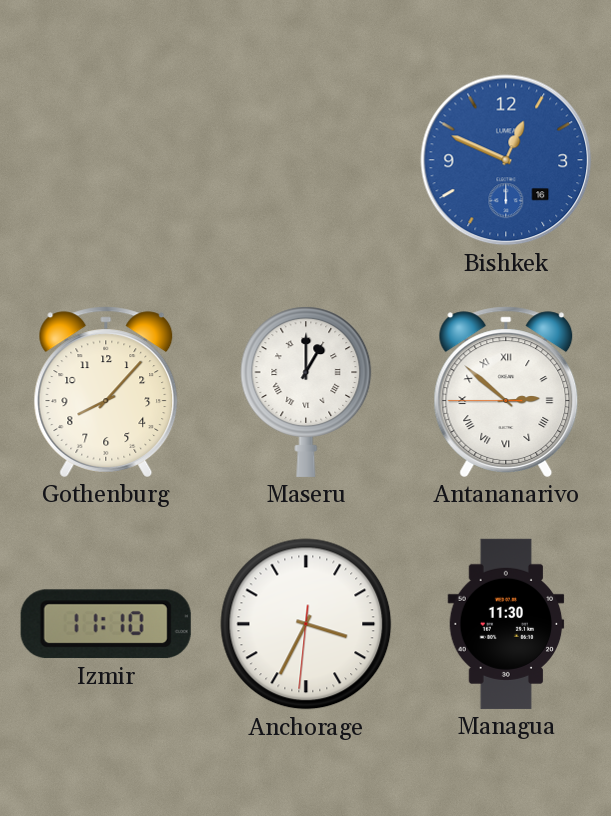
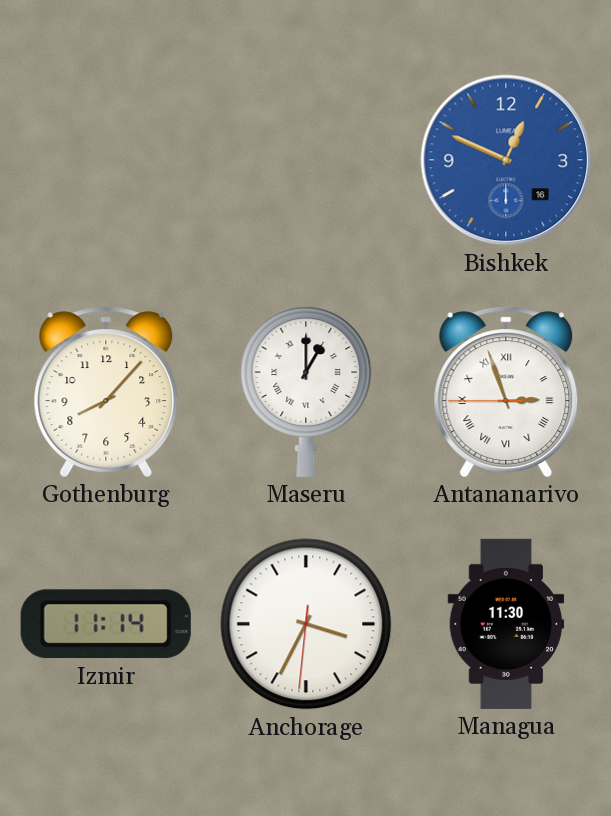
Antananarivo: 2:51 -> 2:56
Izmir: 11:10 -> 11:14
